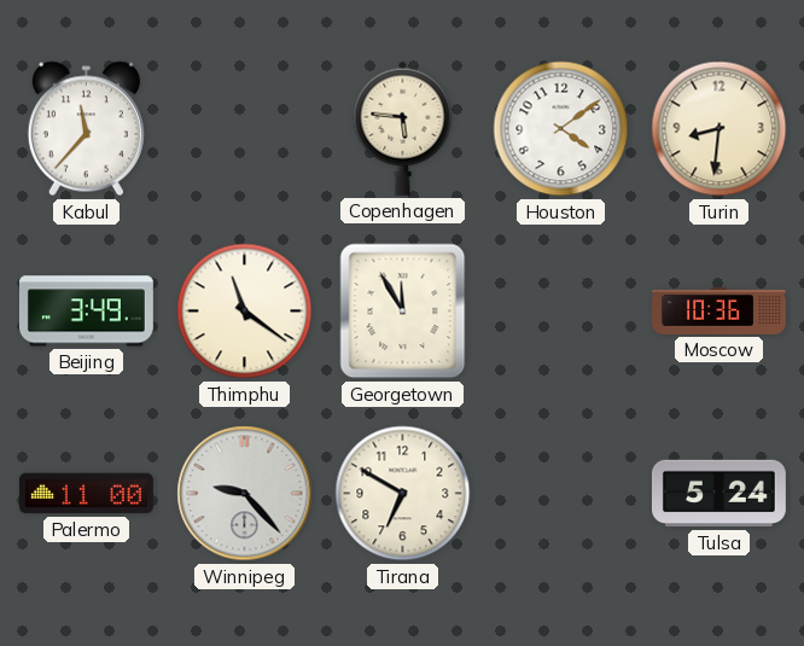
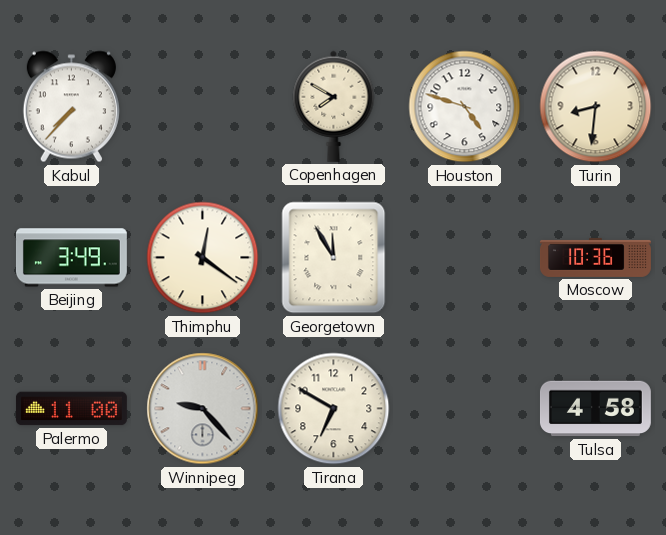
Kabul: 11:37 -> 7:37
Copenhagen: 5:46 -> 7:50
Houston: 4:09 -> 4:48
Thimphu: 11:21 -> 12:21
Tulsa: 5:24 -> 4:58
